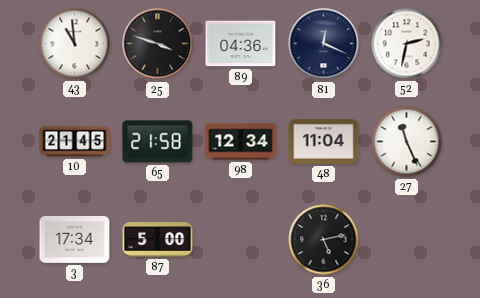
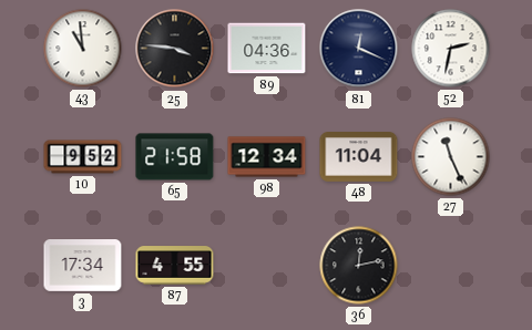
25: 3:48 -> 3:46
10: 21:45 -> 9:52
87: 5:00 -> 4:55
36: 5:13 -> 12:13
